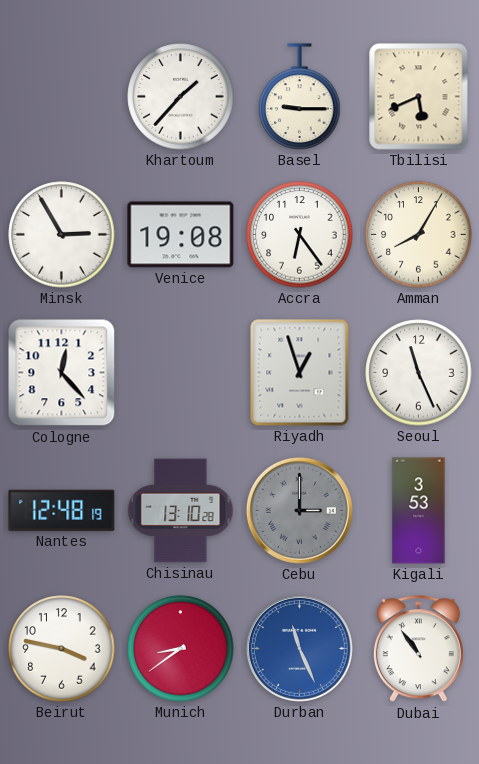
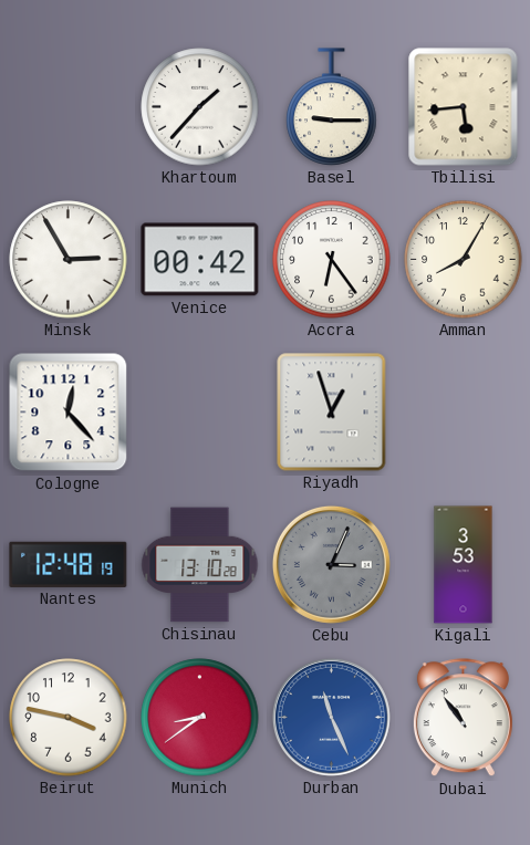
Tbilisi: 5:41 -> 5:44
Venice: 19:08 -> 00:42
Seoul: 11:26 -> none
Cebu: 3:00 -> 3:04
